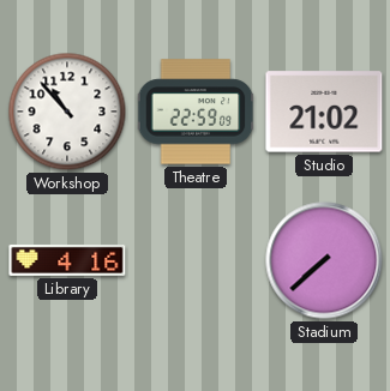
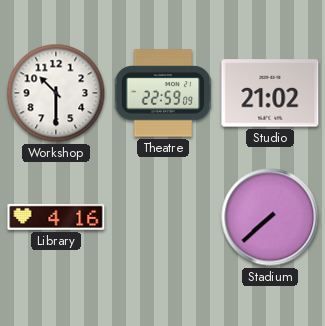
Workshop: 10:53 -> 10:30
